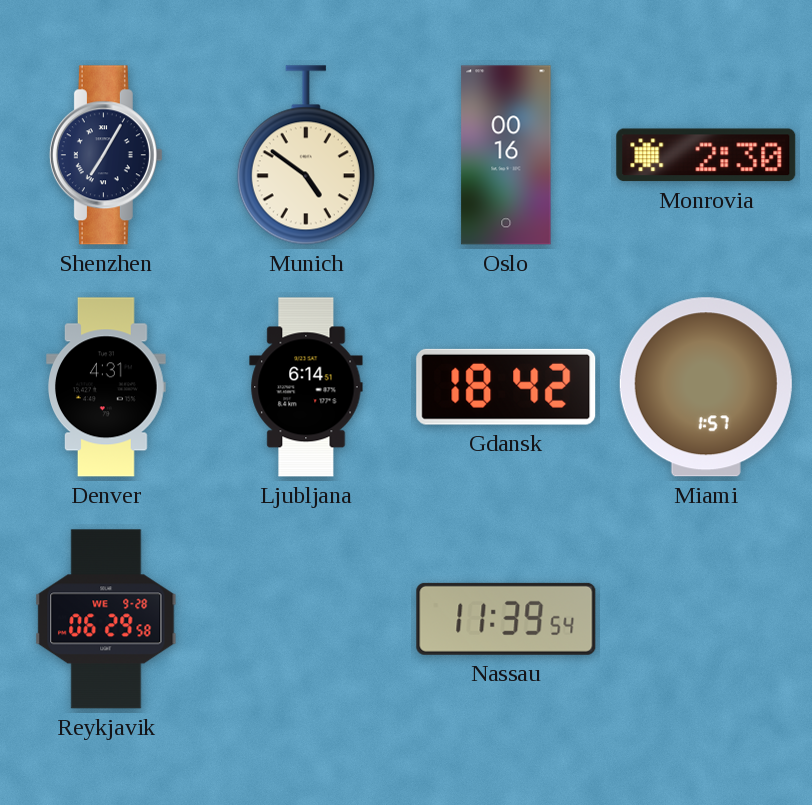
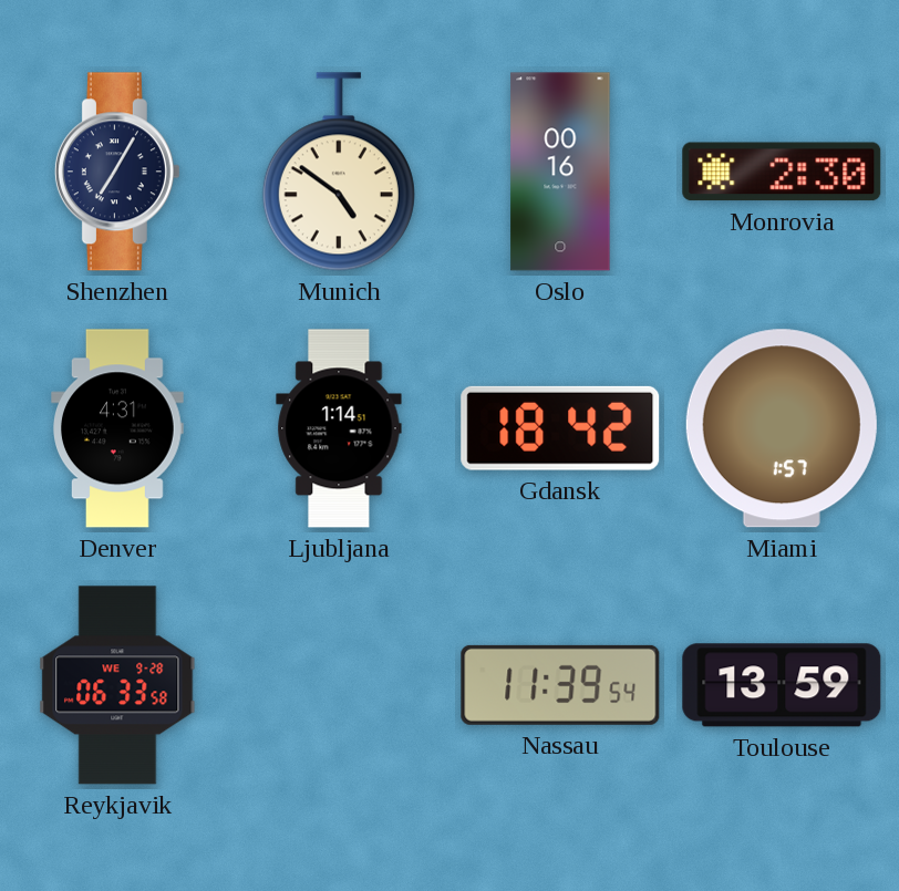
Ljubljana: 6:14 -> 1:14
Reykjavik: 06:29 -> 06:33
Toulouse: none -> 13:59
